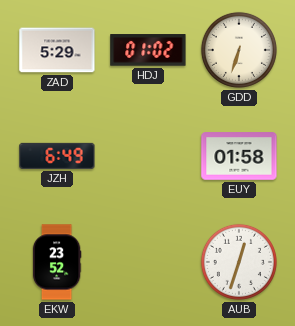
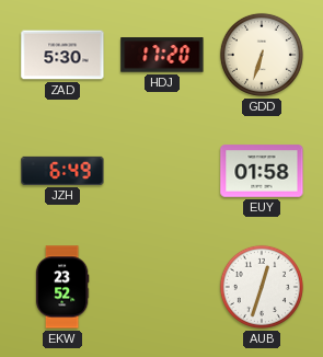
ZAD: 5:29 -> 5:30
HDJ: 01:02 -> 17:20
